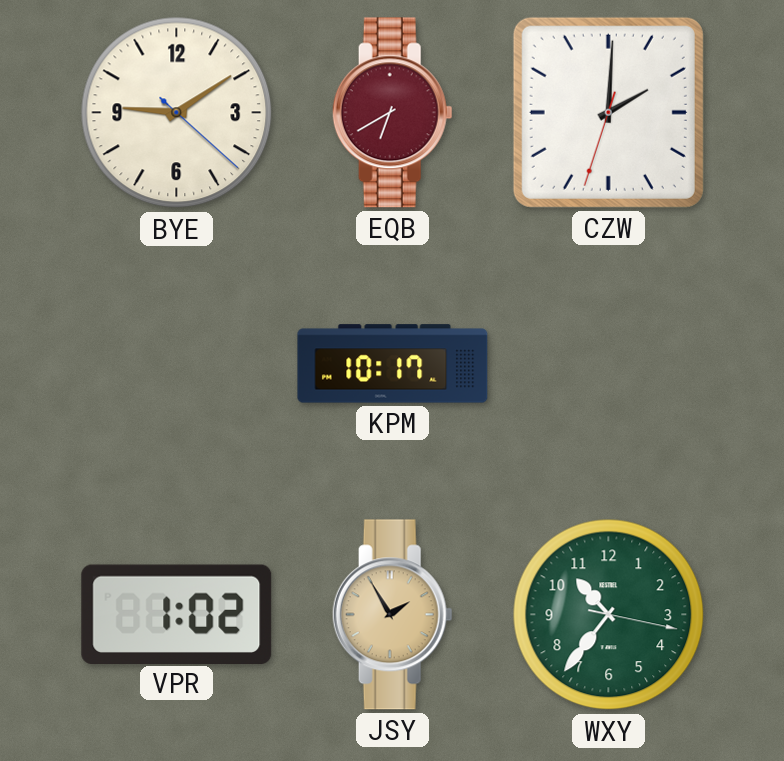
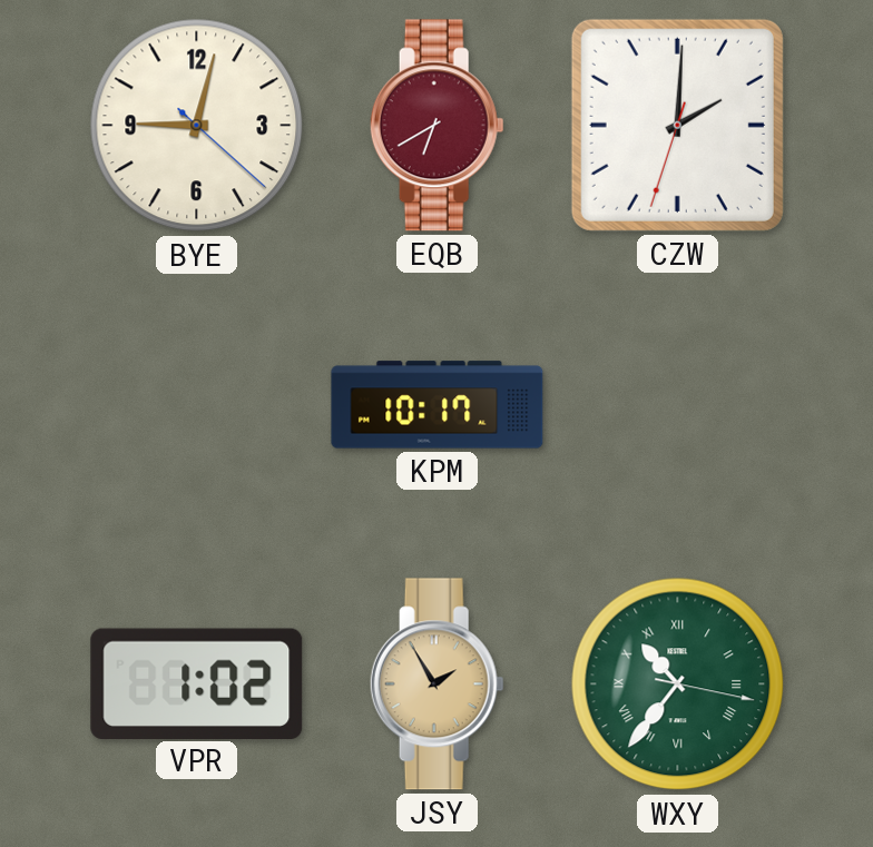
BYE: 9:09 -> 9:02
WXY numerals: Arabic -> Roman
